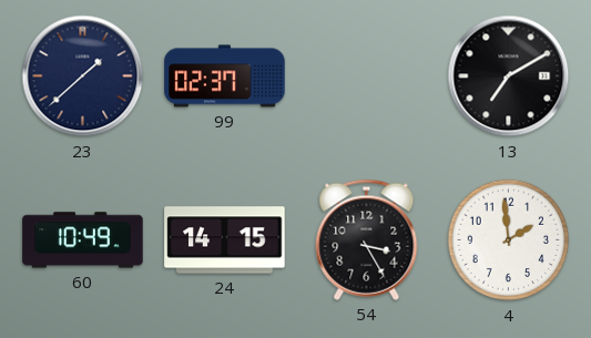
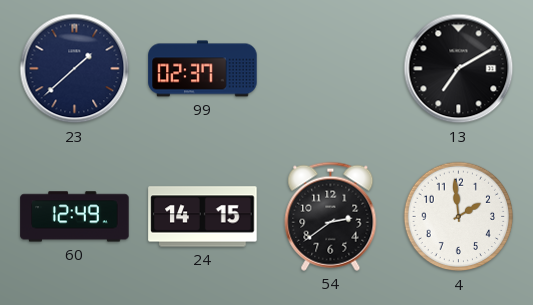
60: 10:49 -> 12:49
54: 3:25 -> 2:39
